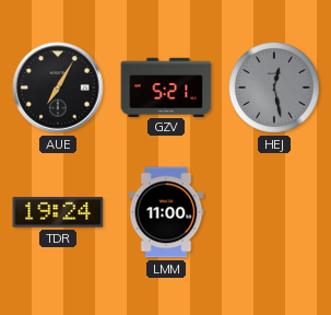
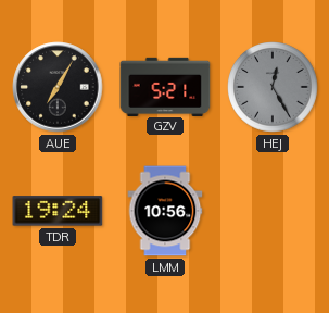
HEJ: 12:28 -> 12:25
LMM: 11:00 -> 10:56
